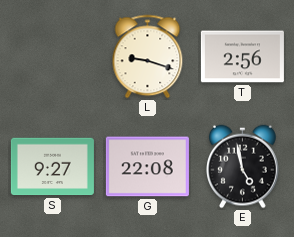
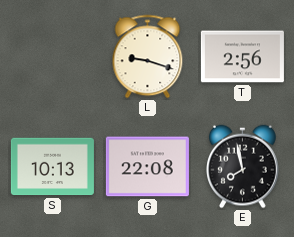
S: 9:27 -> 10:13
E: 4:58 -> 7:58
